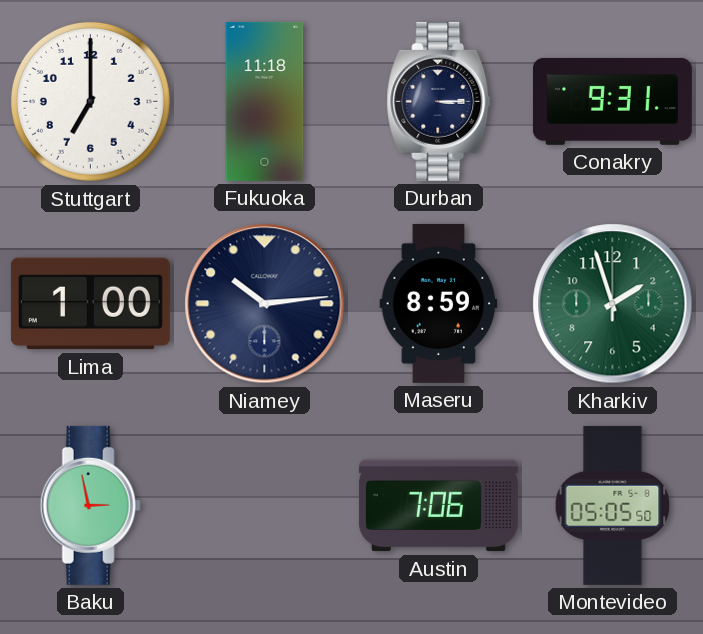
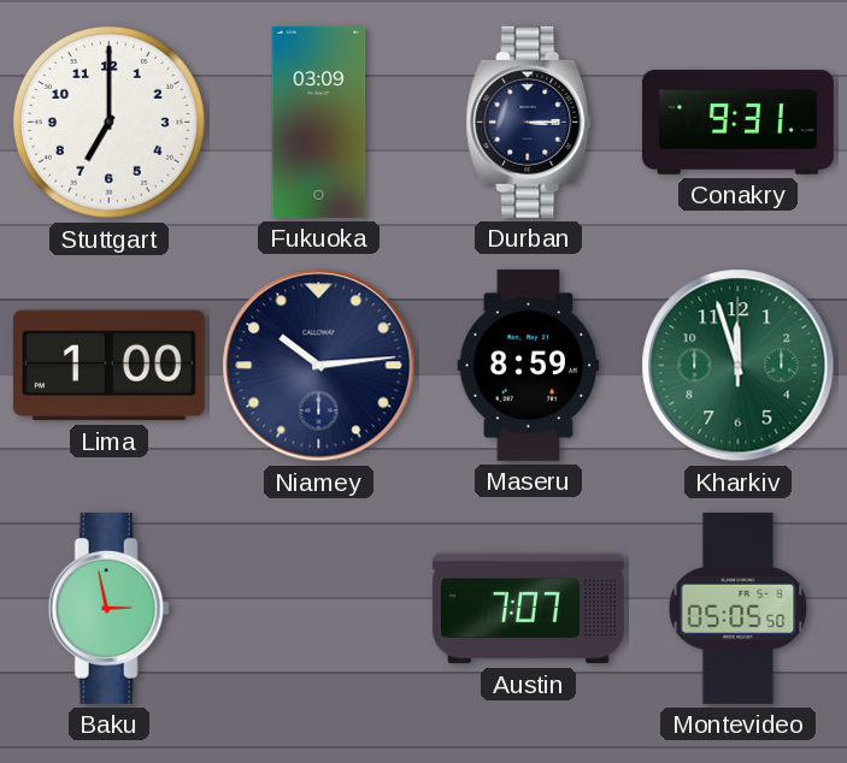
Fukuoka: 11:18 -> 03:09
Kharkiv: 1:57 -> 11:57
Austin: 7:06 -> 7:07
